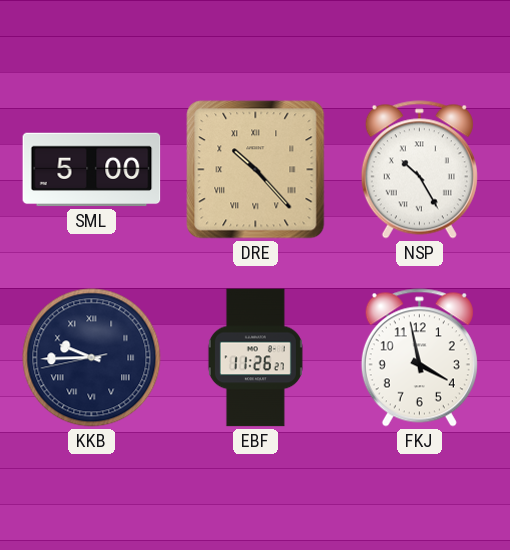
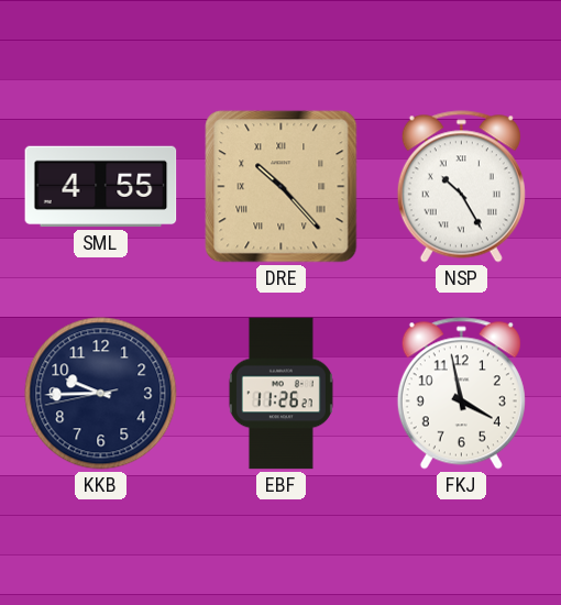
SML: 5:00 -> 4:55
KKB numerals: Roman -> Arabic
